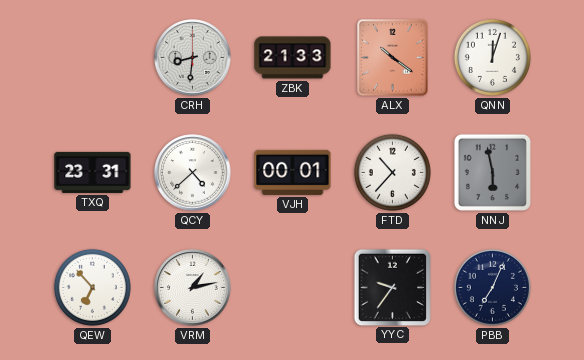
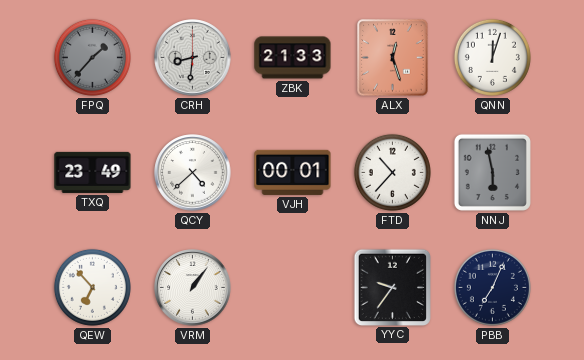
FPQ: none -> 1:37
ALX: 10:21 -> 12:27
TXQ: 23:31 -> 23:49
VRM: 1:13 -> 1:06
